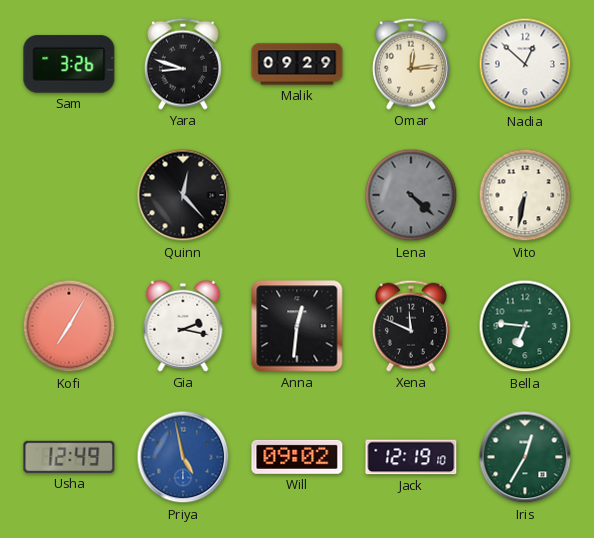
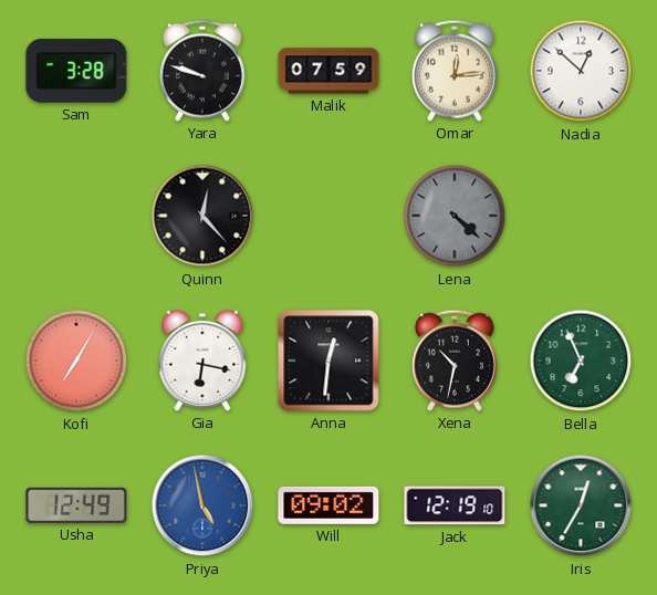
Sam: 3:26 -> 3:28
Yara: 8:48 -> 9:48
Malik: 09:29 -> 07:59
Vito: 6:32 -> none
Gia: 2:17 -> 6:17
Xena: 11:49 -> 10:32
Bella: 6:46 -> 6:56
